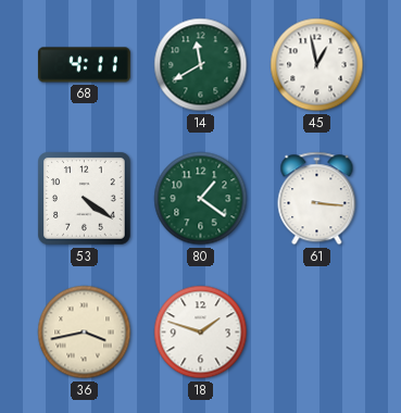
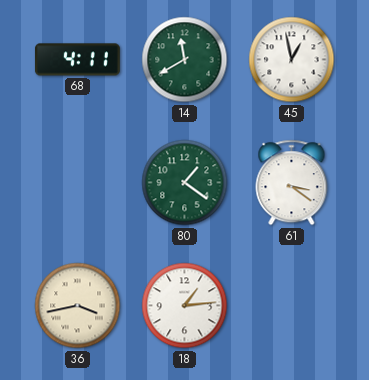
53: 4:21 -> none
61: 3:16 -> 3:21
18: 1:48 -> 1:14
